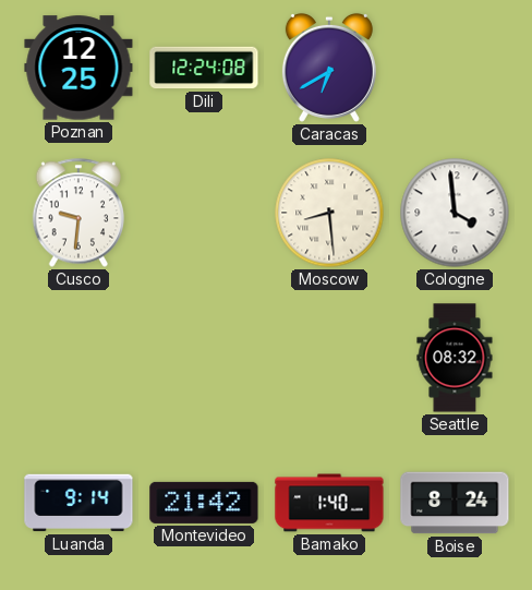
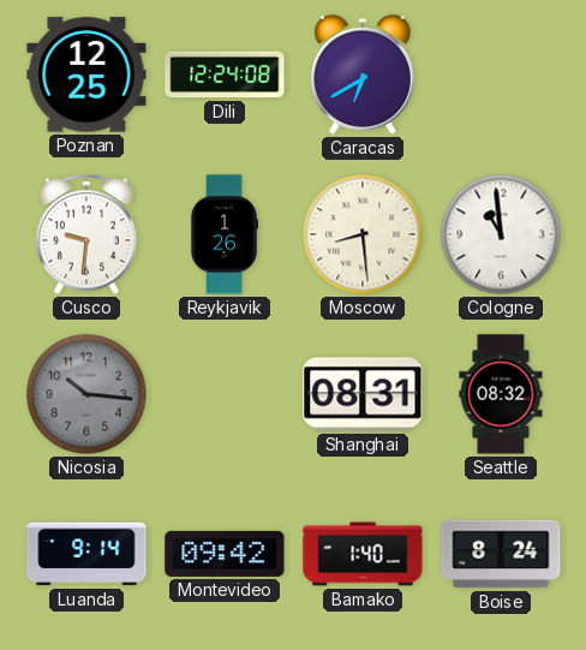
Reykjavik: none -> 1:26
Cologne: 3:59 -> 10:59
Nicosia: none -> 10:16
Shanghai: none -> 08:31
Montevideo: 21:42 -> 09:42
